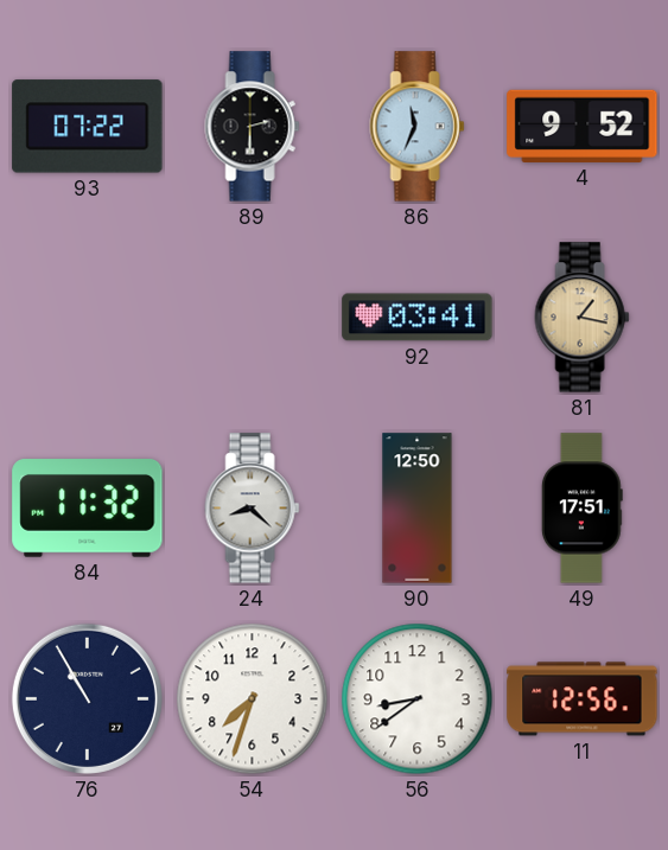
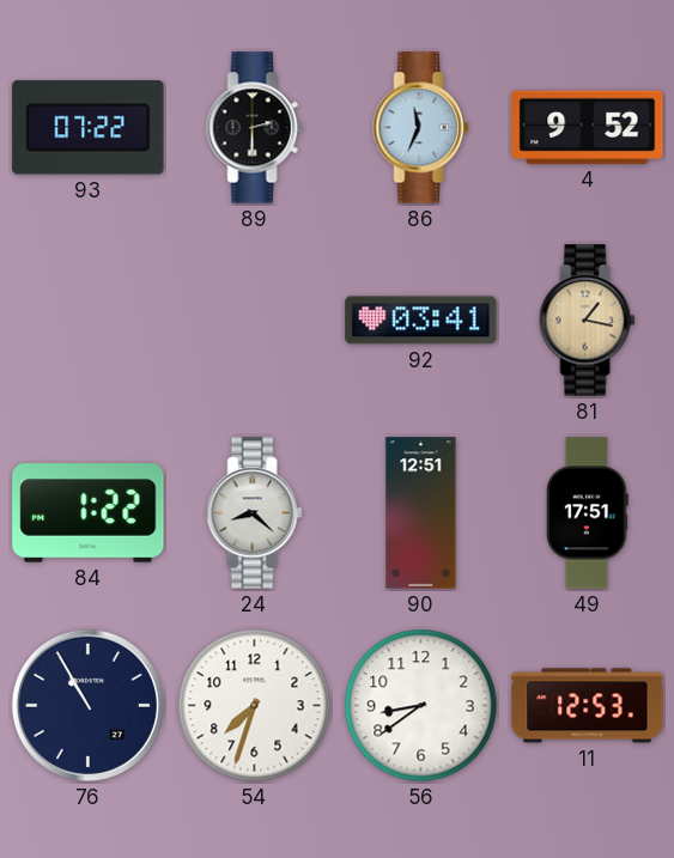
84: 11:32 -> 1:22
90: 12:50 -> 12:51
11: 12:56 -> 12:53
